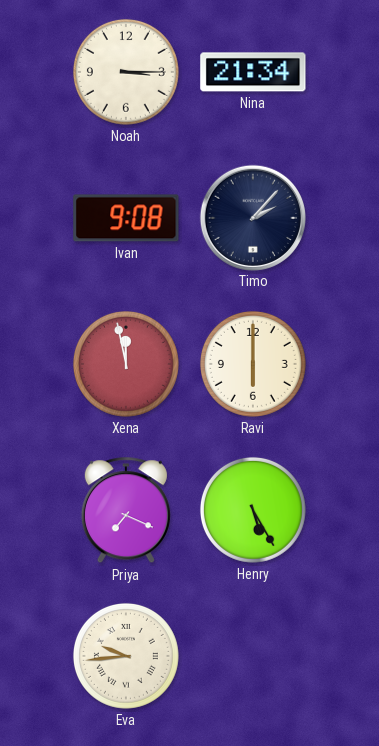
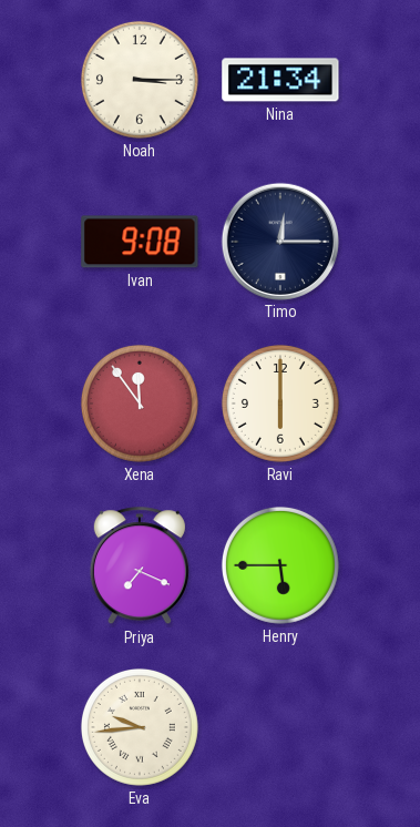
Timo: 2:07 -> 12:15
Xena: 11:58 -> 11:54
Henry: 5:25 -> 5:45
